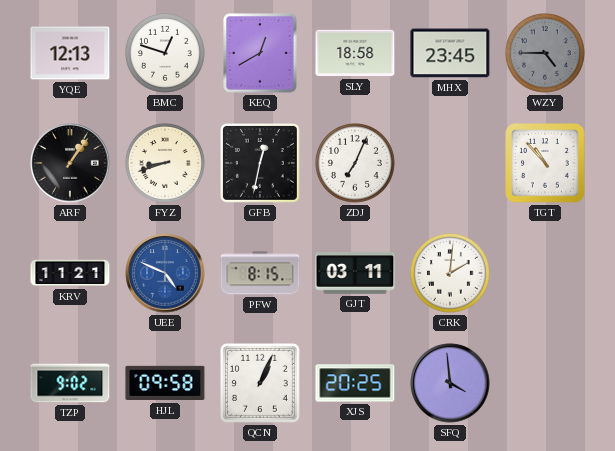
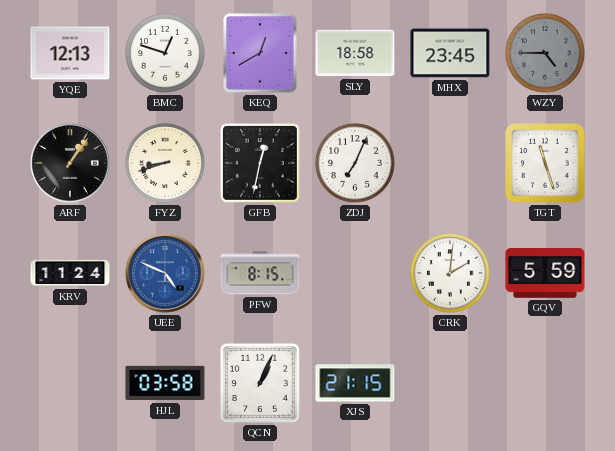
TGT: 10:53 -> 11:27
KRV: 11:21 -> 11:24
GJT: 03:11 -> none
GQV: none -> 5:59
TZP: 9:02 -> none
HJL: 09:58 -> 03:58
XJS: 20:25 -> 21:15
SFQ: 3:59 -> none
